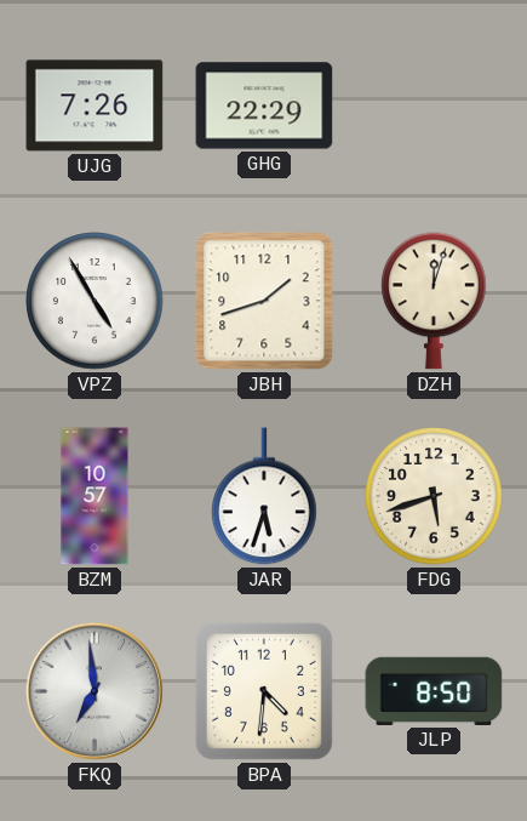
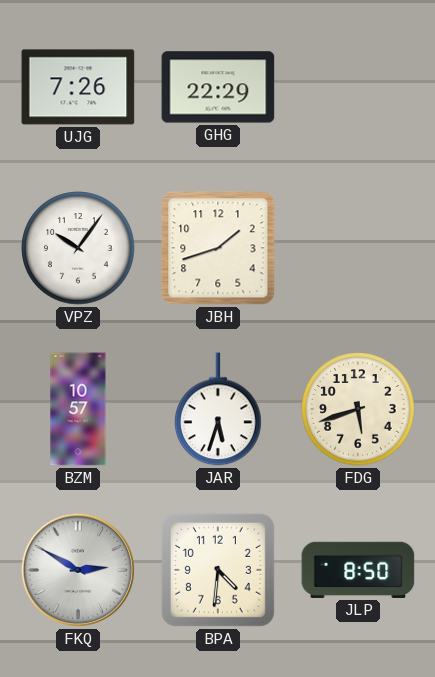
VPZ: 4:55 -> 10:06
DZH: 12:03 -> none
FKQ: 6:59 -> 2:50
